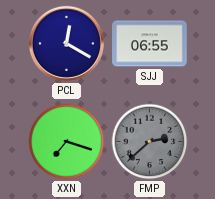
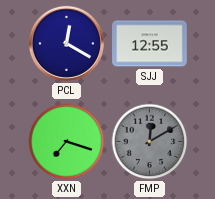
SJJ: 06:55 -> 12:55
FMP: 2:38 -> 12:10
